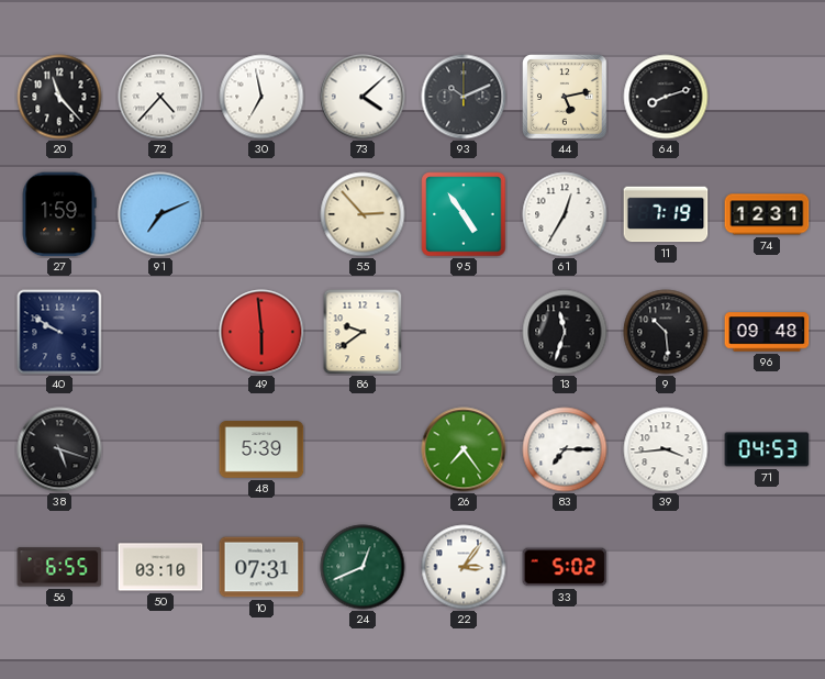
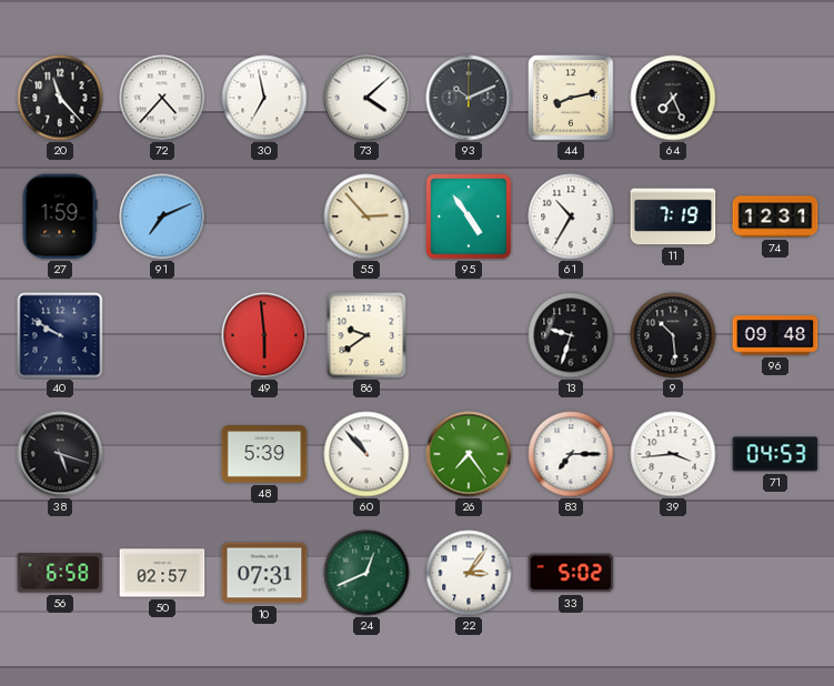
44: 5:13 -> 8:13
64: 8:12 -> 7:26
61: 12:35 -> 10:35
13: 11:33 -> 9:33
60: none -> 10:53
56: 6:55 -> 6:58
50: 03:10 -> 02:57
